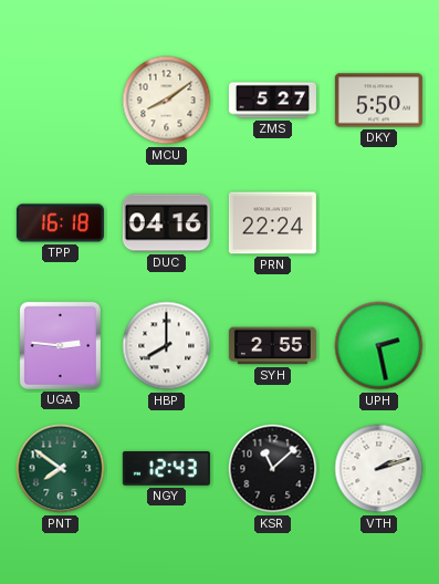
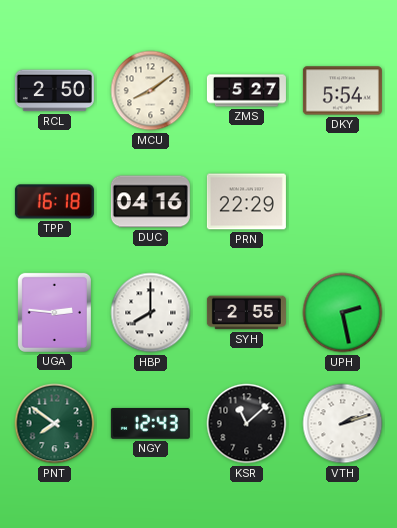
RCL: none -> 2:50
DKY: 5:50 -> 5:54
PRN: 22:24 -> 22:29
